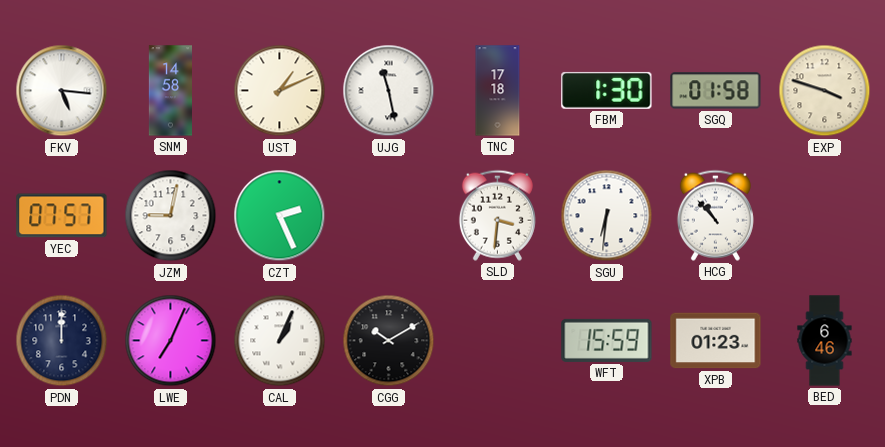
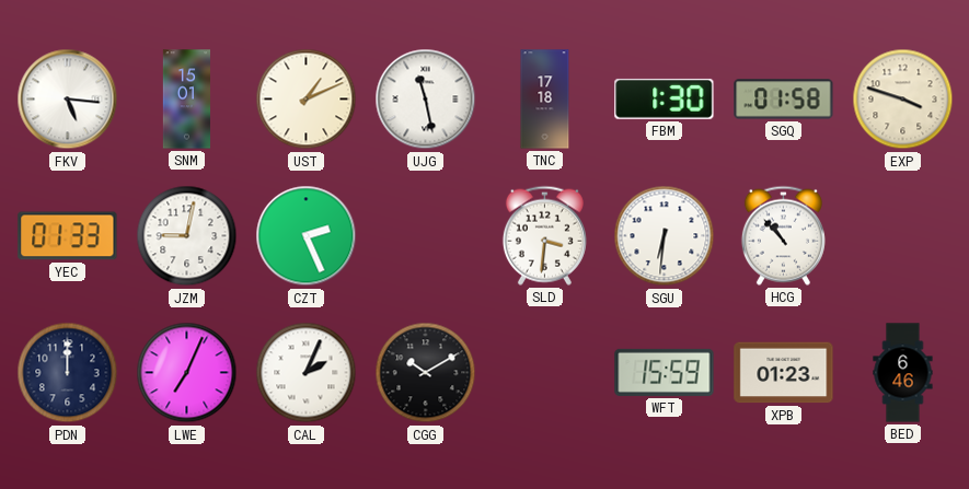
SNM: 14:58 -> 15:01
YEC: 07:57 -> 01:33
CAL: 1:04 -> 2:04
